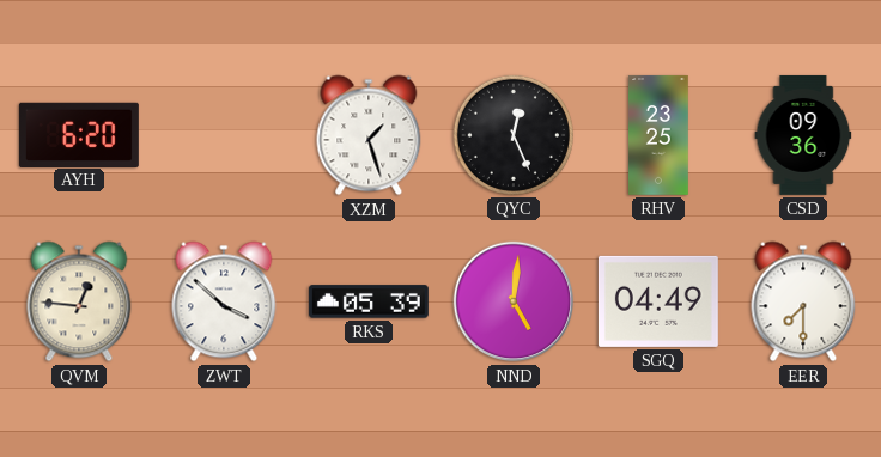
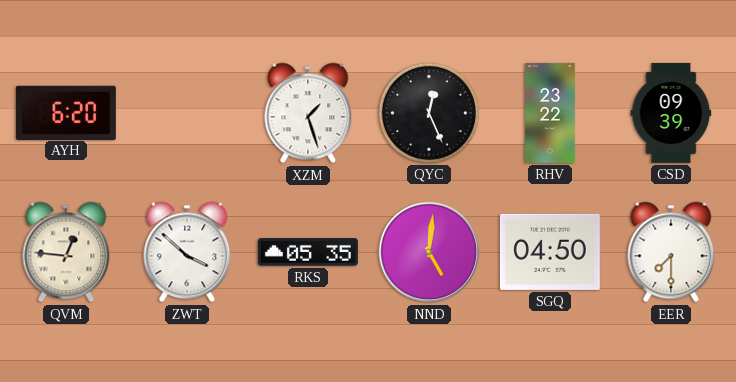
RHV: 23:25 -> 23:22
CSD: 09:36 -> 09:39
RKS: 05:39 -> 05:35
SGQ: 04:49 -> 04:50
